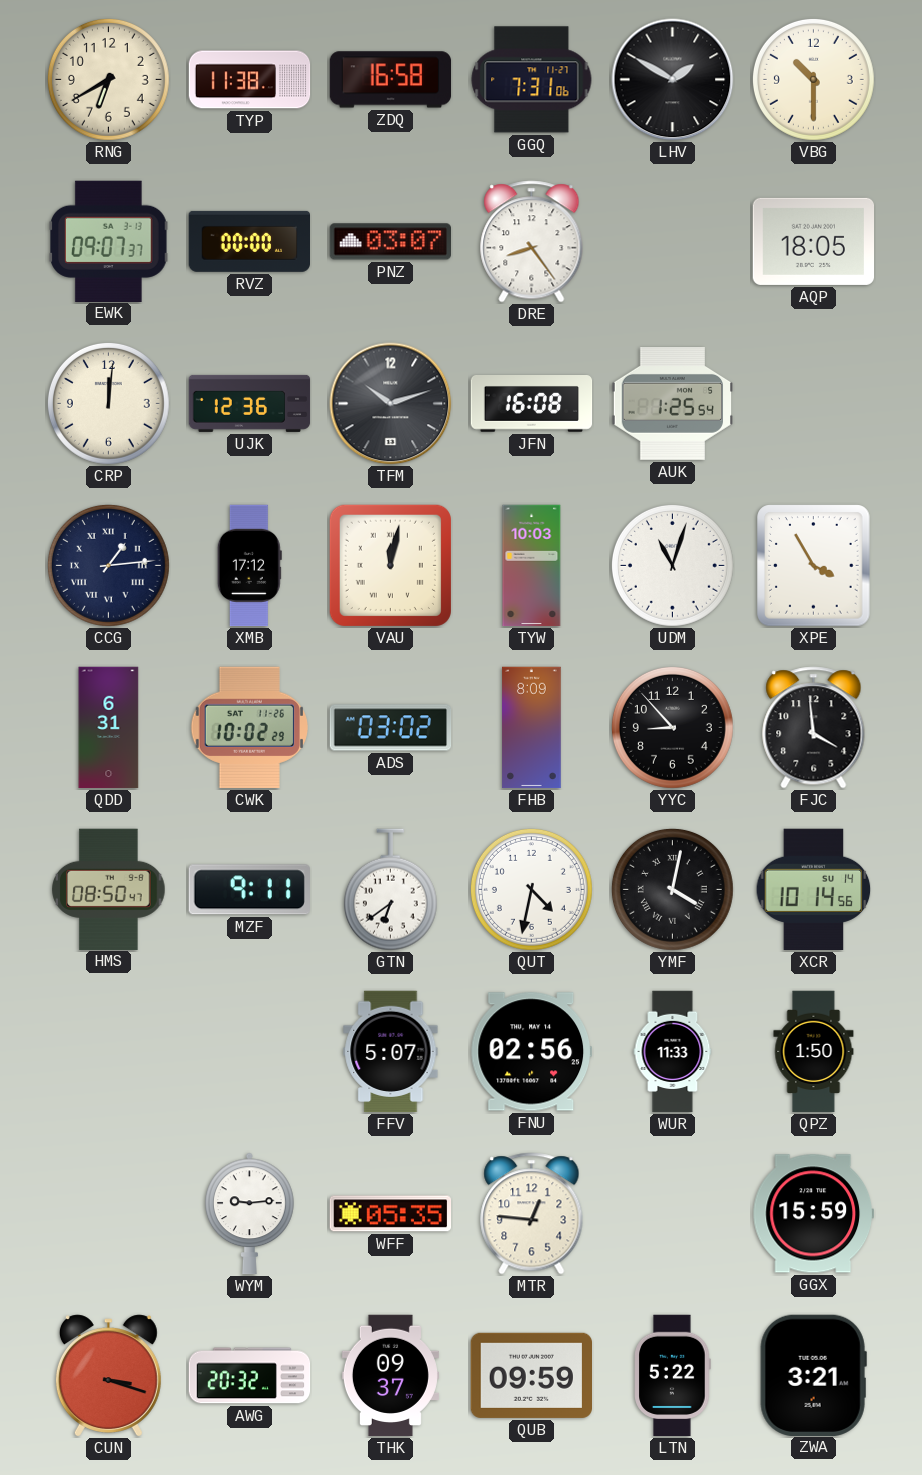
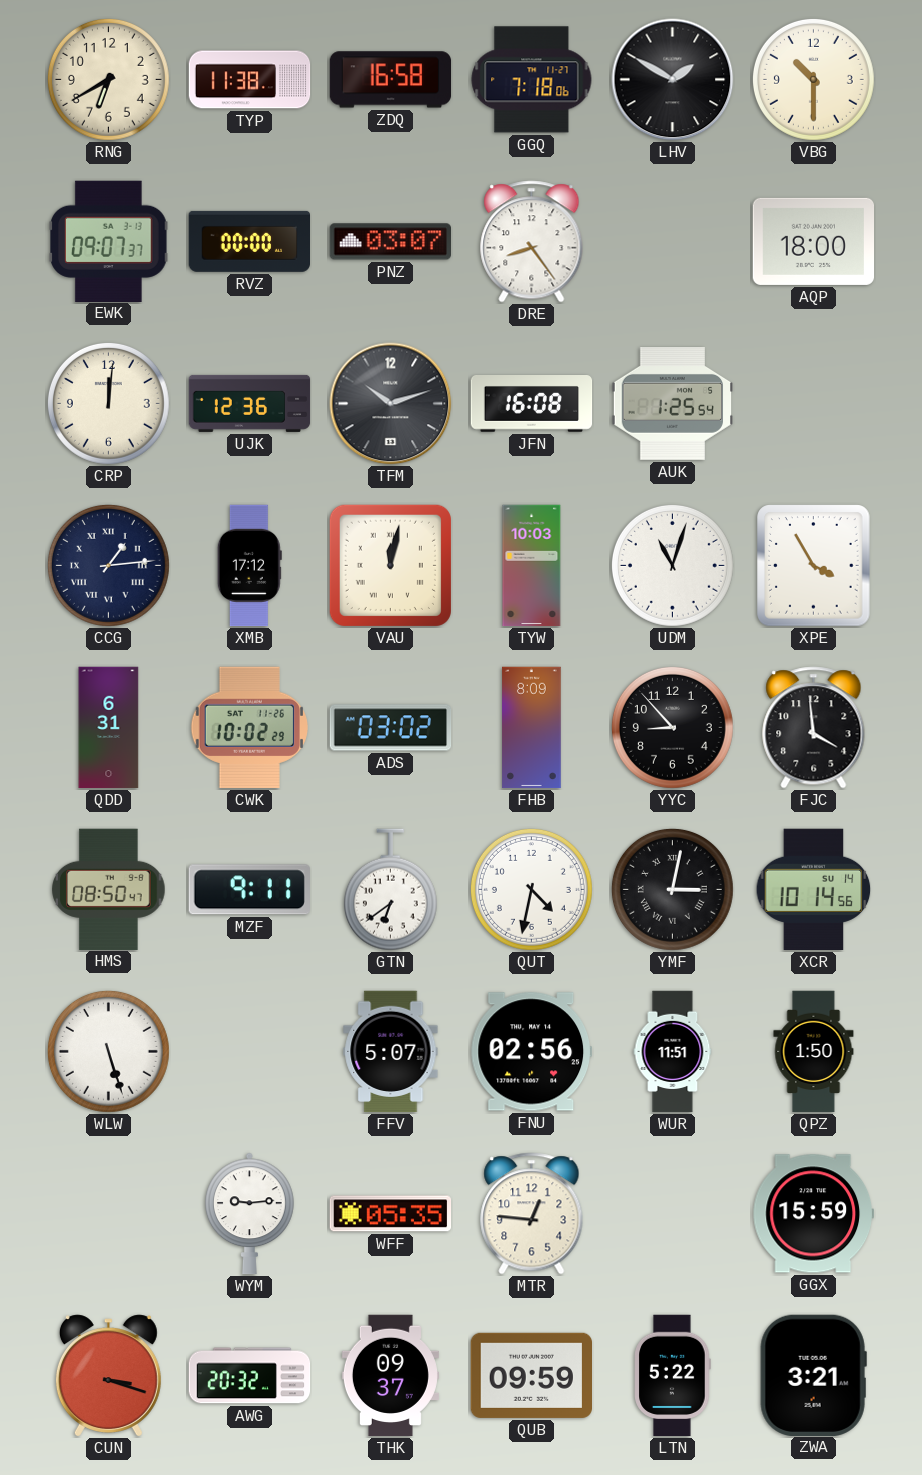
GGQ: 7:31 -> 7:18
AQP: 18:05 -> 18:00
YMF: 4:02 -> 3:02
WLW: none -> 5:27
WUR: 11:33 -> 11:51
